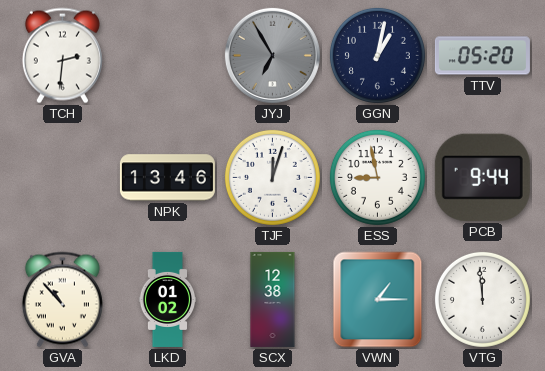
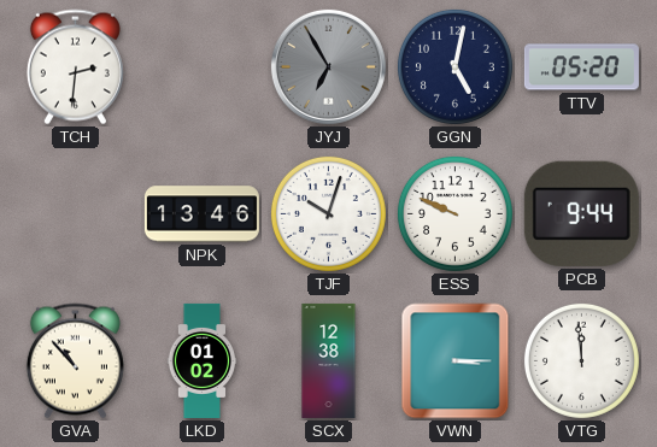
GGN: 1:02 -> 5:02
TJF: 12:03 -> 10:03
ESS: 8:58 -> 9:49
VWN: 1:15 -> 3:15
